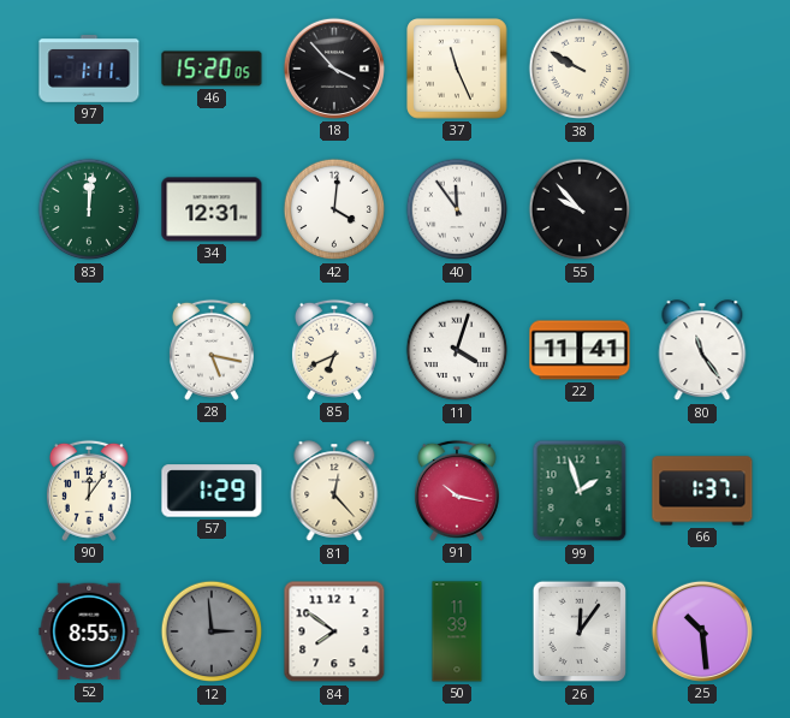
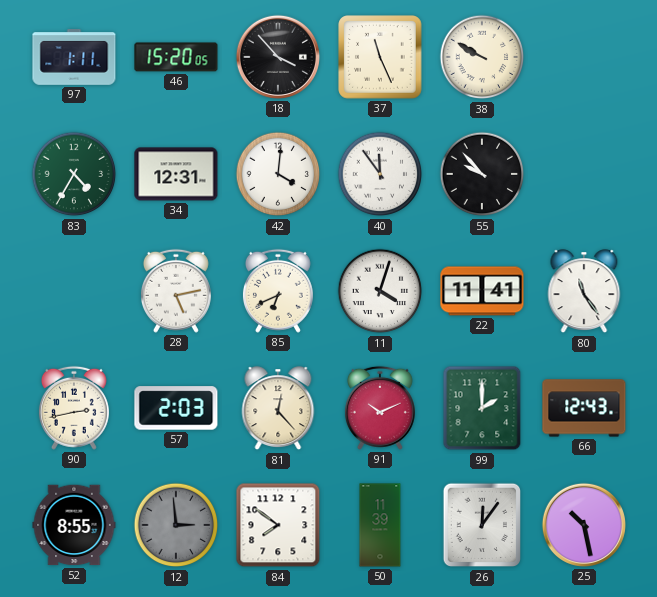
83: 12:01 -> 4:35
28: 5:17 -> 5:13
90: 12:06 -> 2:43
57: 1:29 -> 2:03
91: 10:17 -> 10:11
99: 1:57 -> 2:00
66: 1:37 -> 12:43
25: 10:29 -> 10:28
